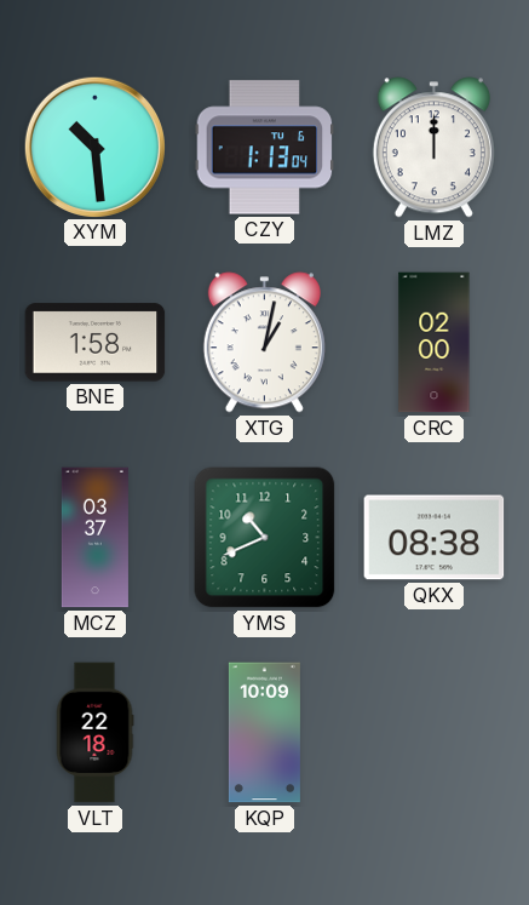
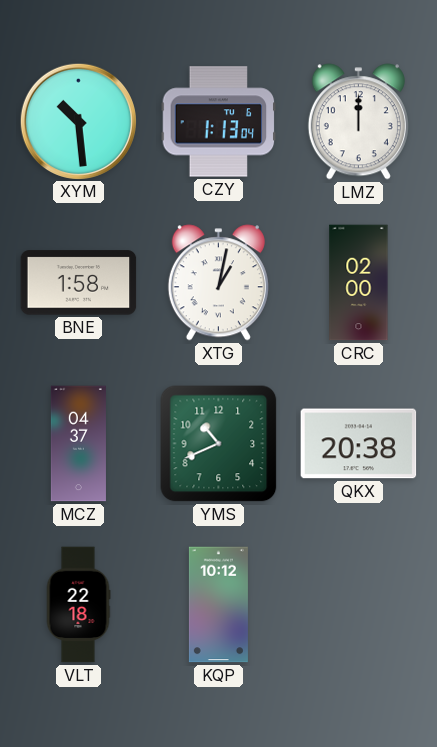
MCZ: 03:37 -> 04:37
QKX: 08:38 -> 20:38
KQP: 10:09 -> 10:12
